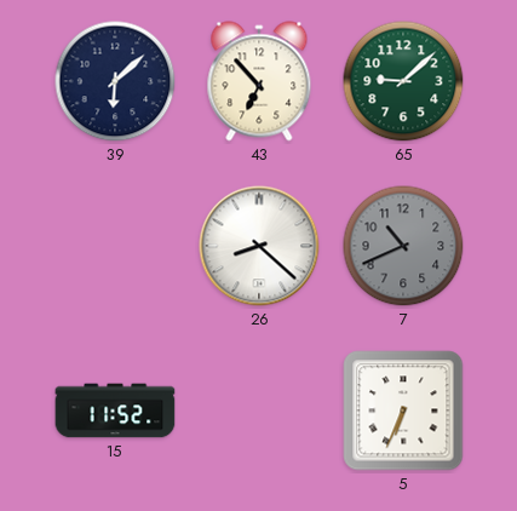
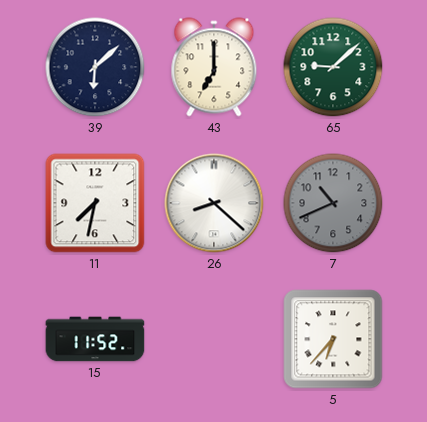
43: 6:53 -> 7:00
11: none -> 7:32
5: 6:34 -> 6:37
